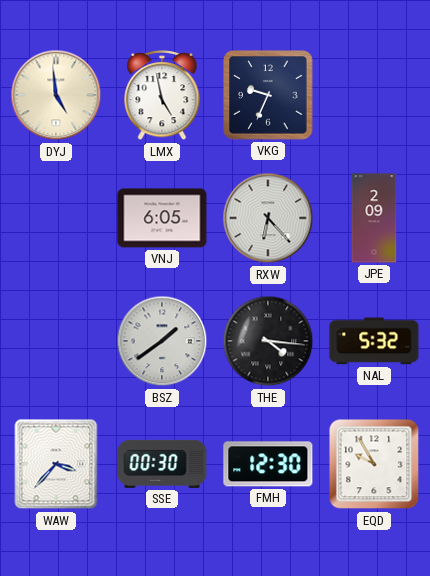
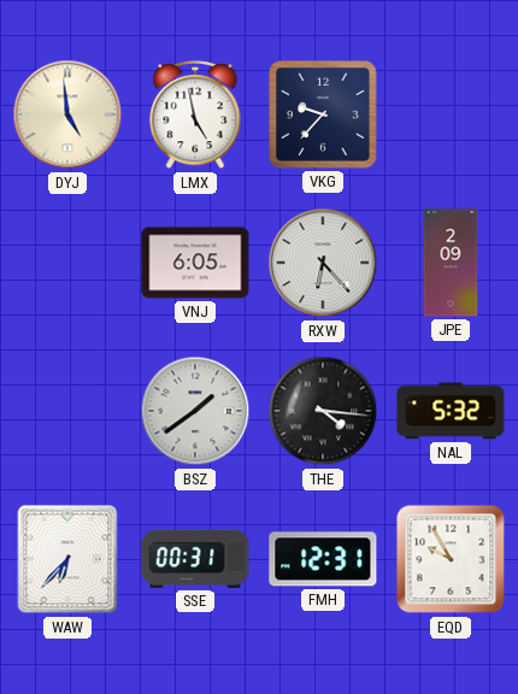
VKG: 9:34 -> 9:37
WAW: 3:37 -> 6:37
SSE: 00:30 -> 00:31
FMH: 12:30 -> 12:31
